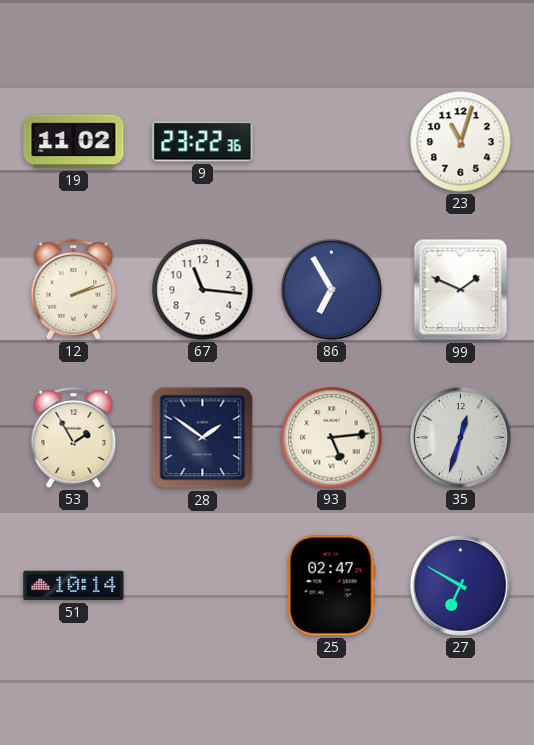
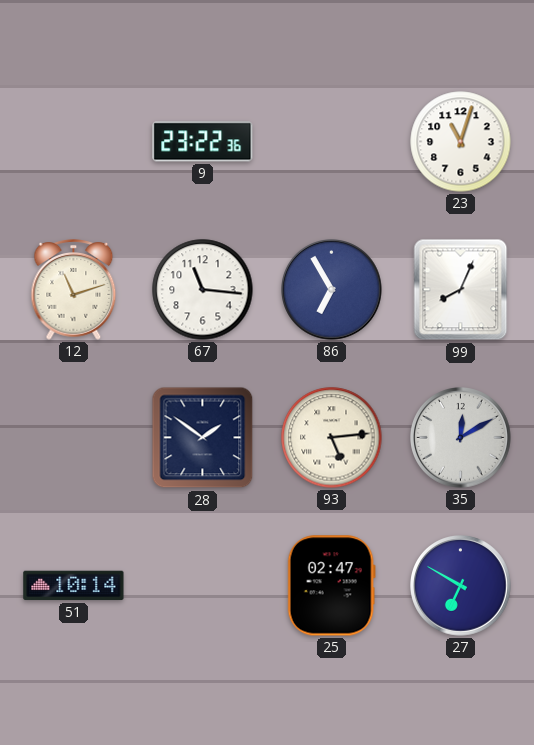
19: 11:02 -> none
12: 2:12 -> 11:12
99: 1:49 -> 8:04
53: 1:55 -> none
35: 12:33 -> 12:10
